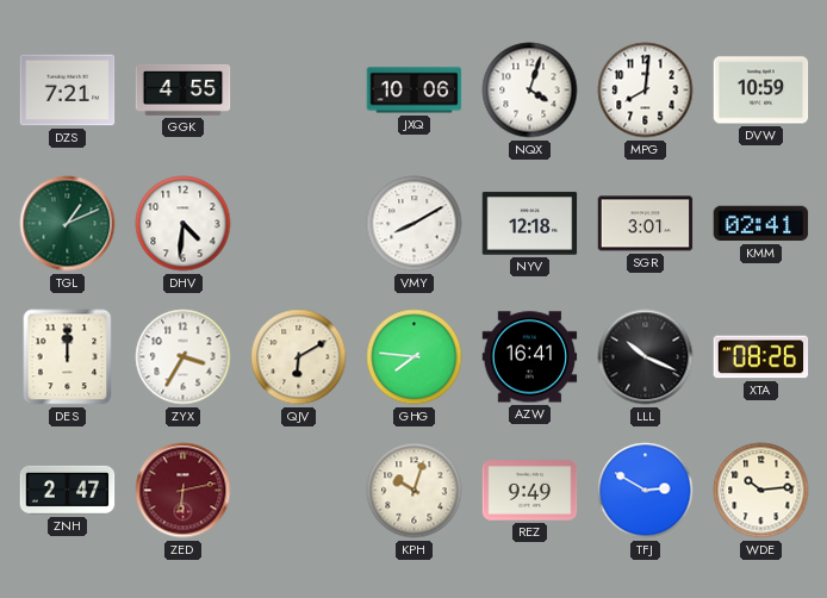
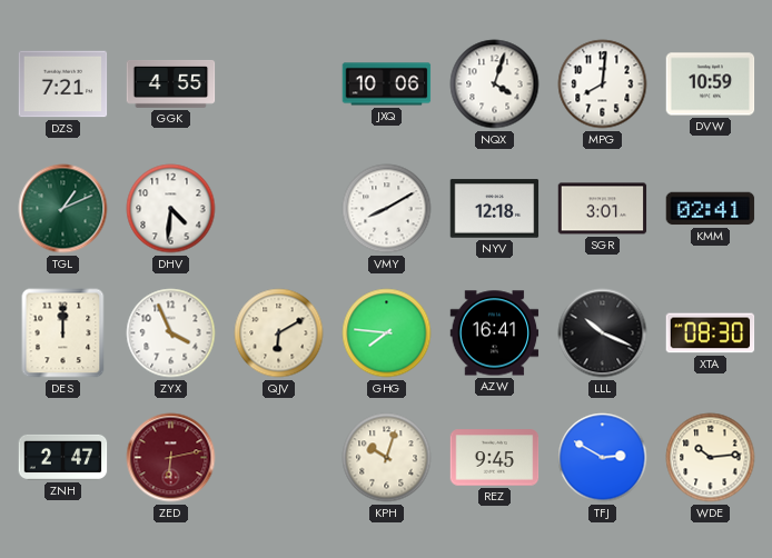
ZYX: 3:35 -> 3:56
XTA: 08:26 -> 08:30
REZ: 9:49 -> 9:45
